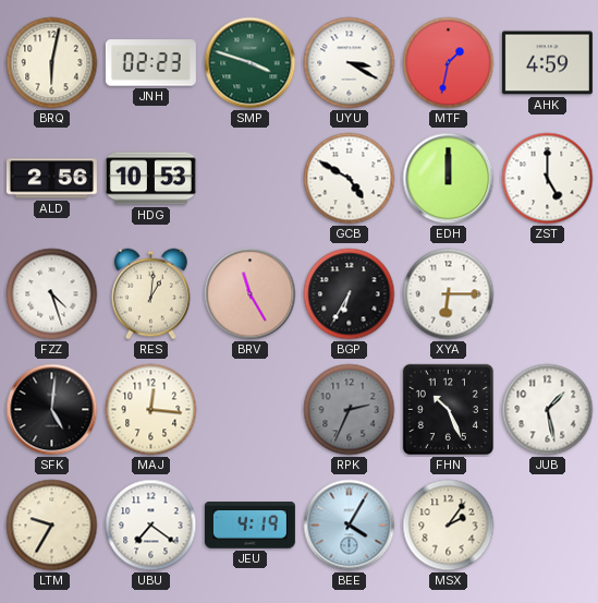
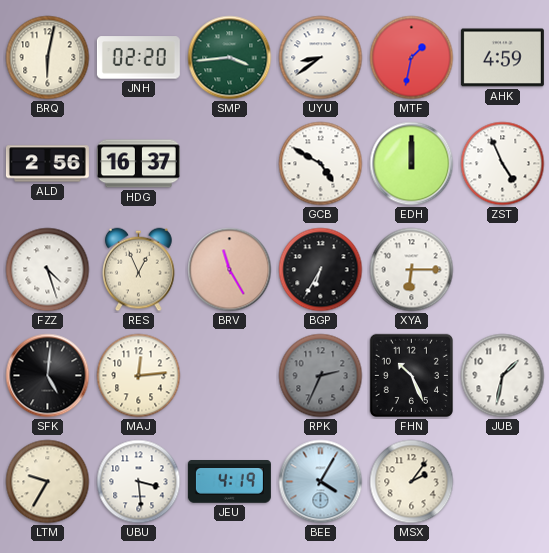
JNH: 02:23 -> 02:20
SMP: 3:48 -> 3:44
UYU: 3:20 -> 8:39
HDG: 10:53 -> 16:37
ZST: 5:00 -> 4:56
RES: 1:01 -> 12:56
MAJ: 12:16 -> 12:14
JUB: 1:28 -> 1:32
UBU: 7:21 -> 3:29
